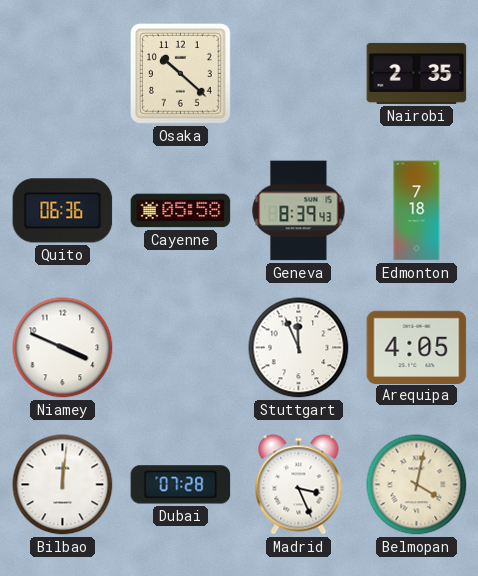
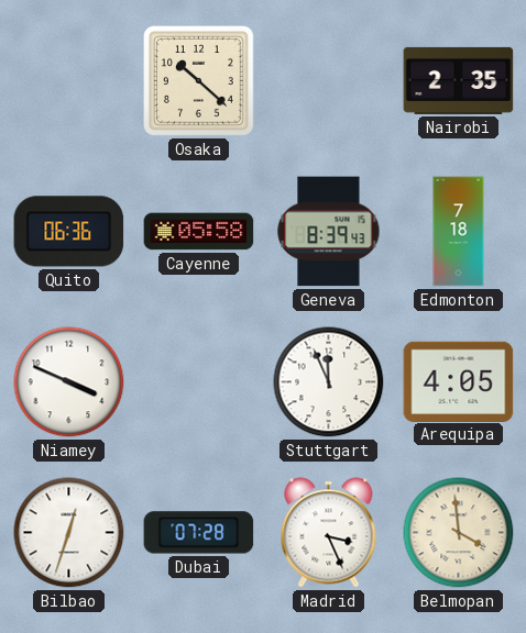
Bilbao: 12:01 -> 12:33
Belmopan: 4:02 -> 3:59
